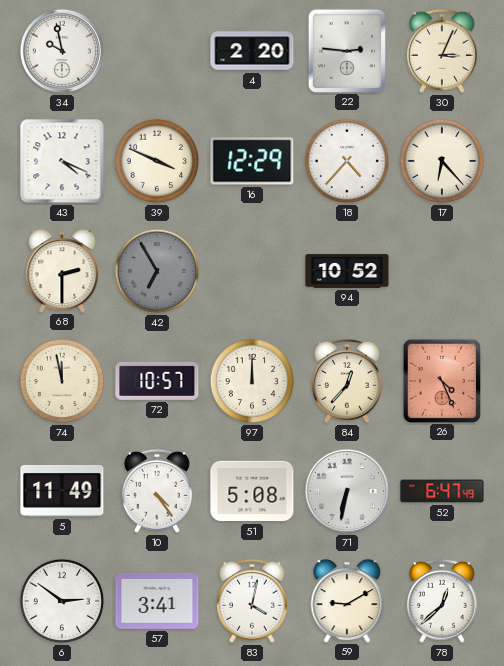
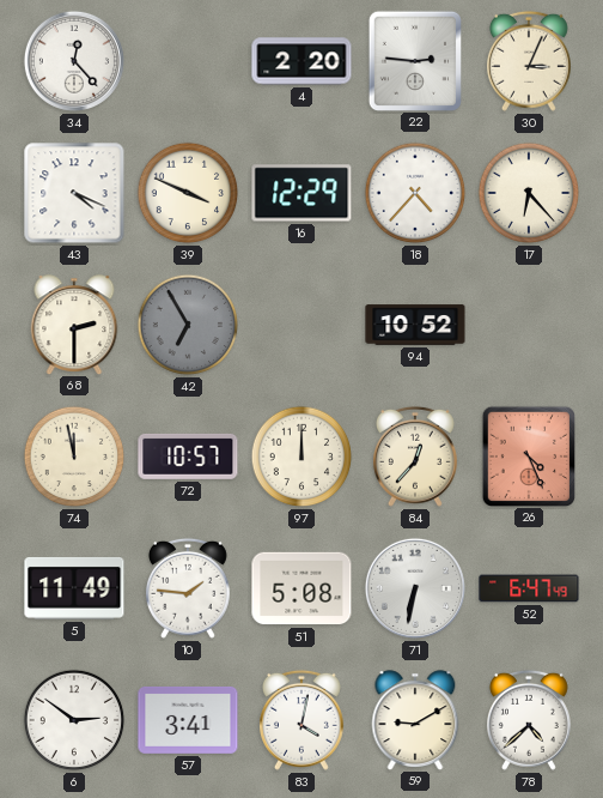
34: 9:58 -> 12:23
10: 4:24 -> 1:46
78: 12:38 -> 4:38
